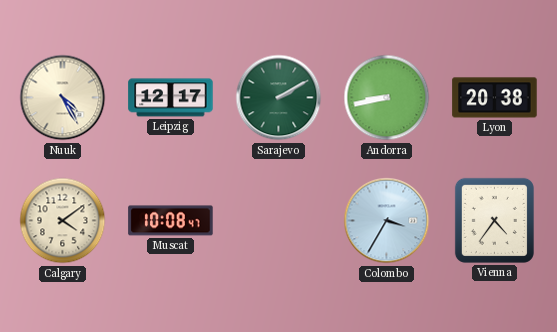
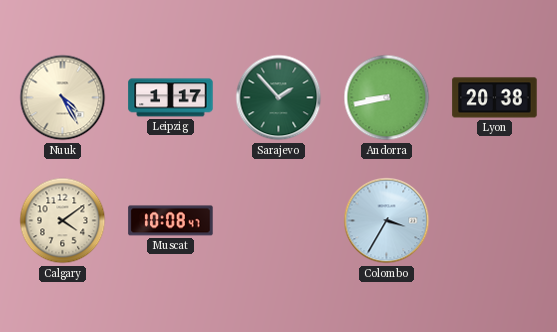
Leipzig: 12:17 -> 1:17
Sarajevo: 2:10 -> 1:53
Vienna: 4:36 -> none
